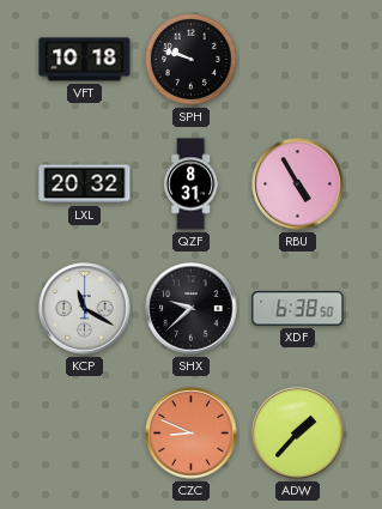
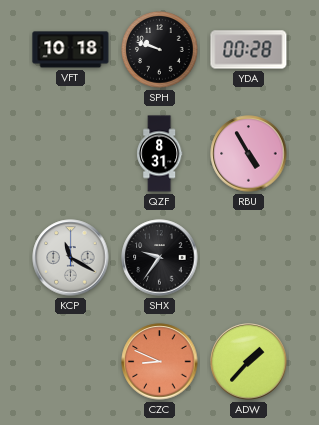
YDA: none -> 00:28
LXL: 20:32 -> none
SHX: 9:38 -> 9:36
XDF: 6:38 -> none
